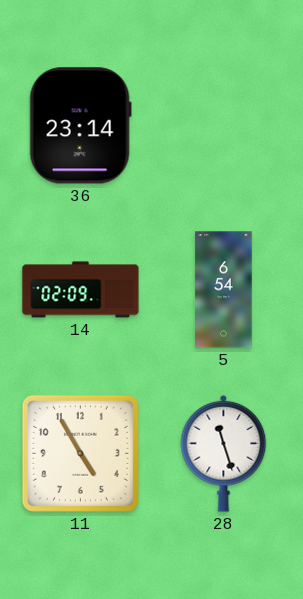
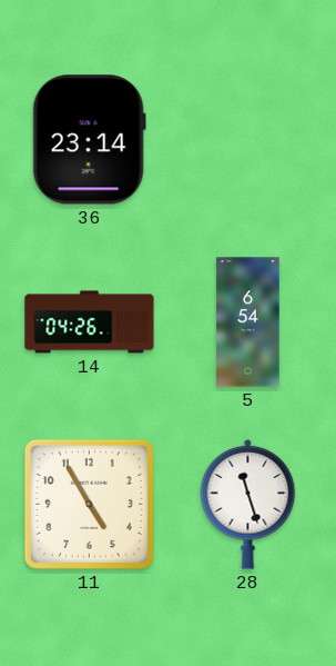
14: 02:09 -> 04:26
